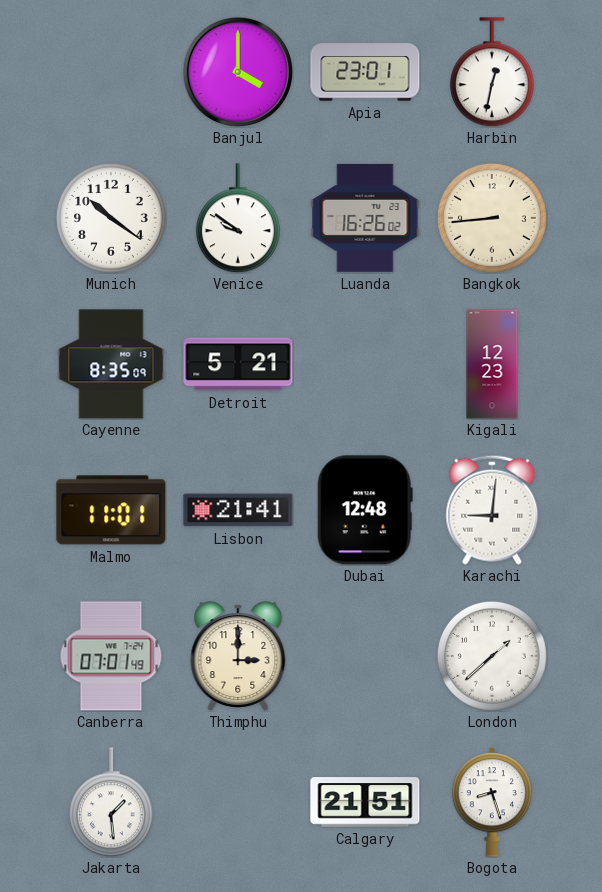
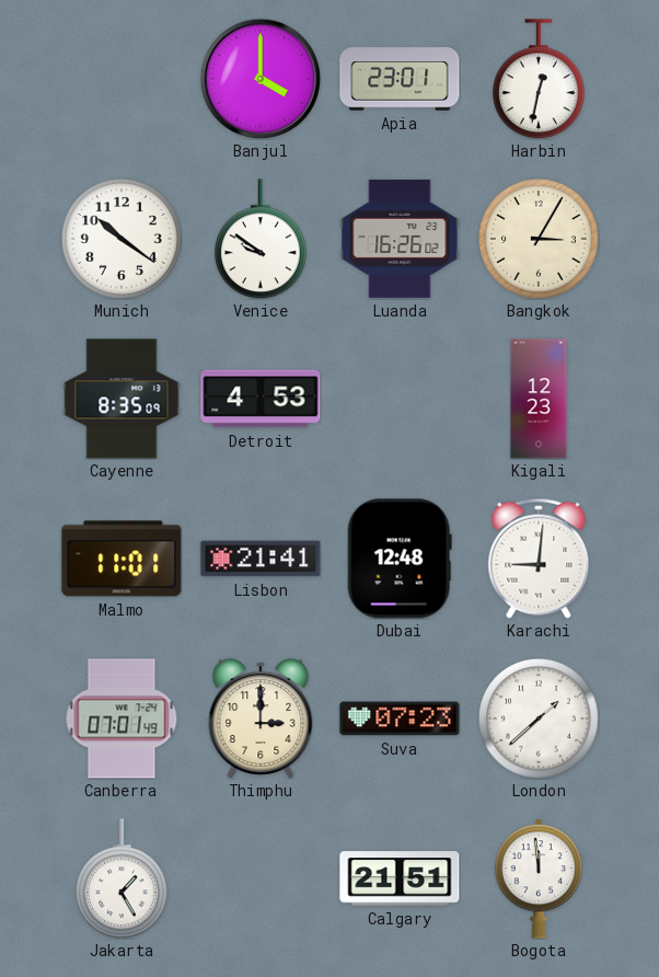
Bangkok: 8:44 -> 3:05
Detroit: 5:21 -> 4:53
Suva: none -> 07:23
Jakarta: 1:29 -> 1:25
Bogota: 8:27 -> 11:59
